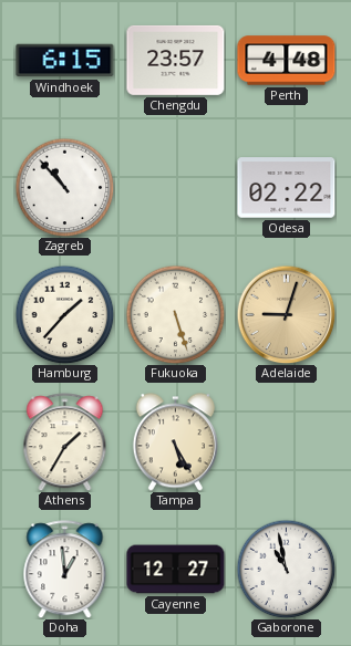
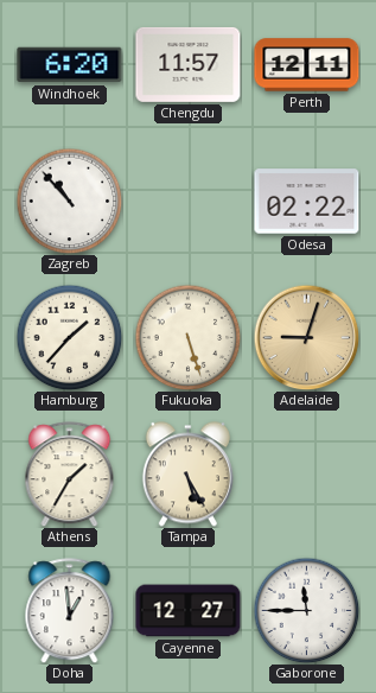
Windhoek: 6:15 -> 6:20
Chengdu: 23:57 -> 11:57
Perth: 4:48 -> 12:11
Gaborone: 10:58 -> 11:45
